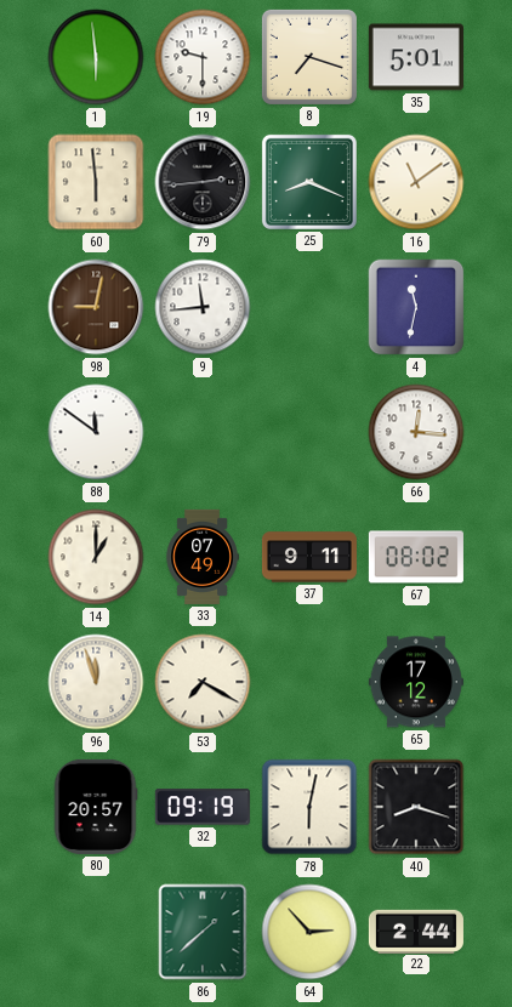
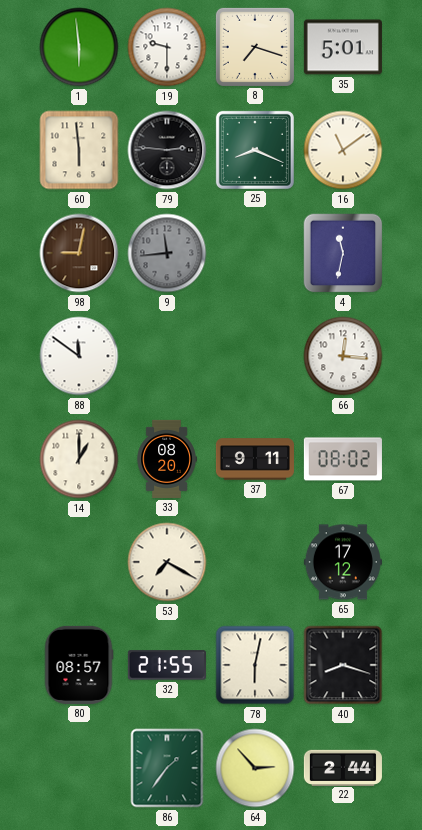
79: 2:44 -> 2:46
9 dial: white -> grey
33: 07:49 -> 08:20
96: 11:57 -> none
80: 20:57 -> 08:57
32: 09:19 -> 21:55
86: 1:38 -> 1:36
